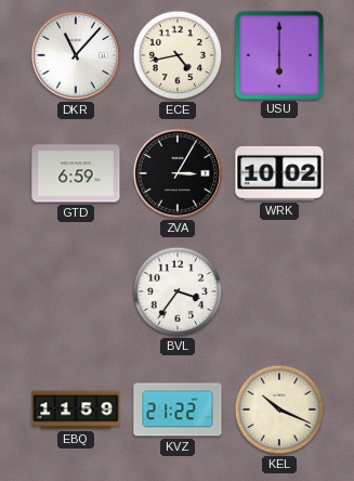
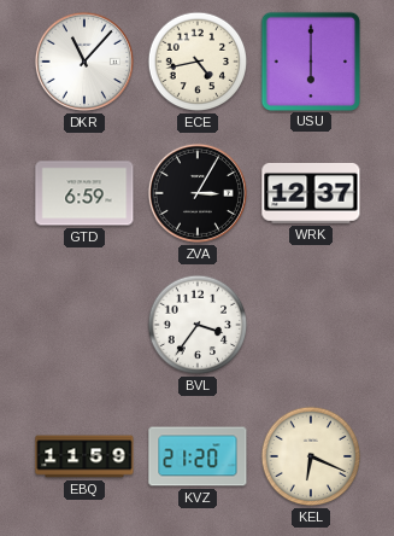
WRK: 10:02 -> 12:37
KVZ: 21:22 -> 21:20
KEL: 10:19 -> 6:19
